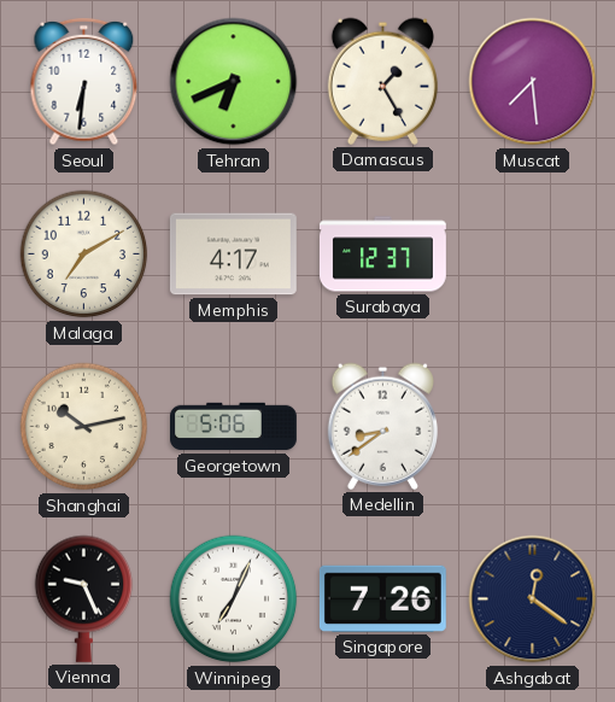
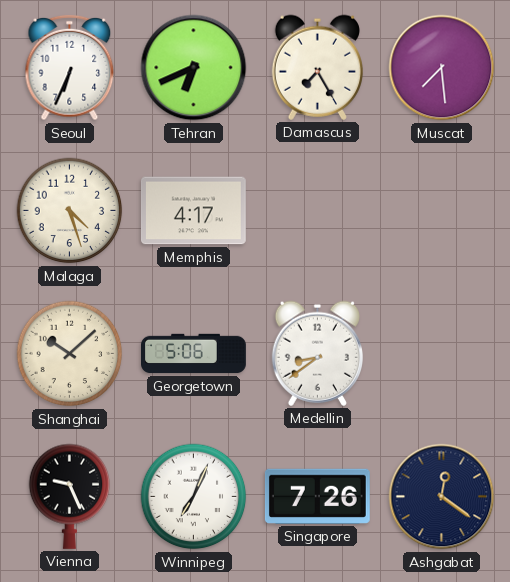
Seoul: 6:31 -> 6:34
Damascus: 1:25 -> 7:25
Malaga: 7:10 -> 4:27
Surabaya: 12:37 -> none
Shanghai: 10:13 -> 10:08
